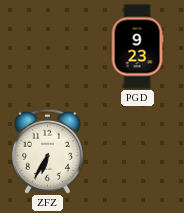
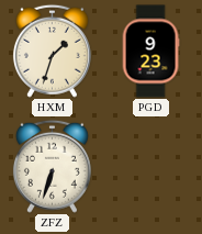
HXM: none -> 1:33
ZFZ: 6:35 -> 6:33
